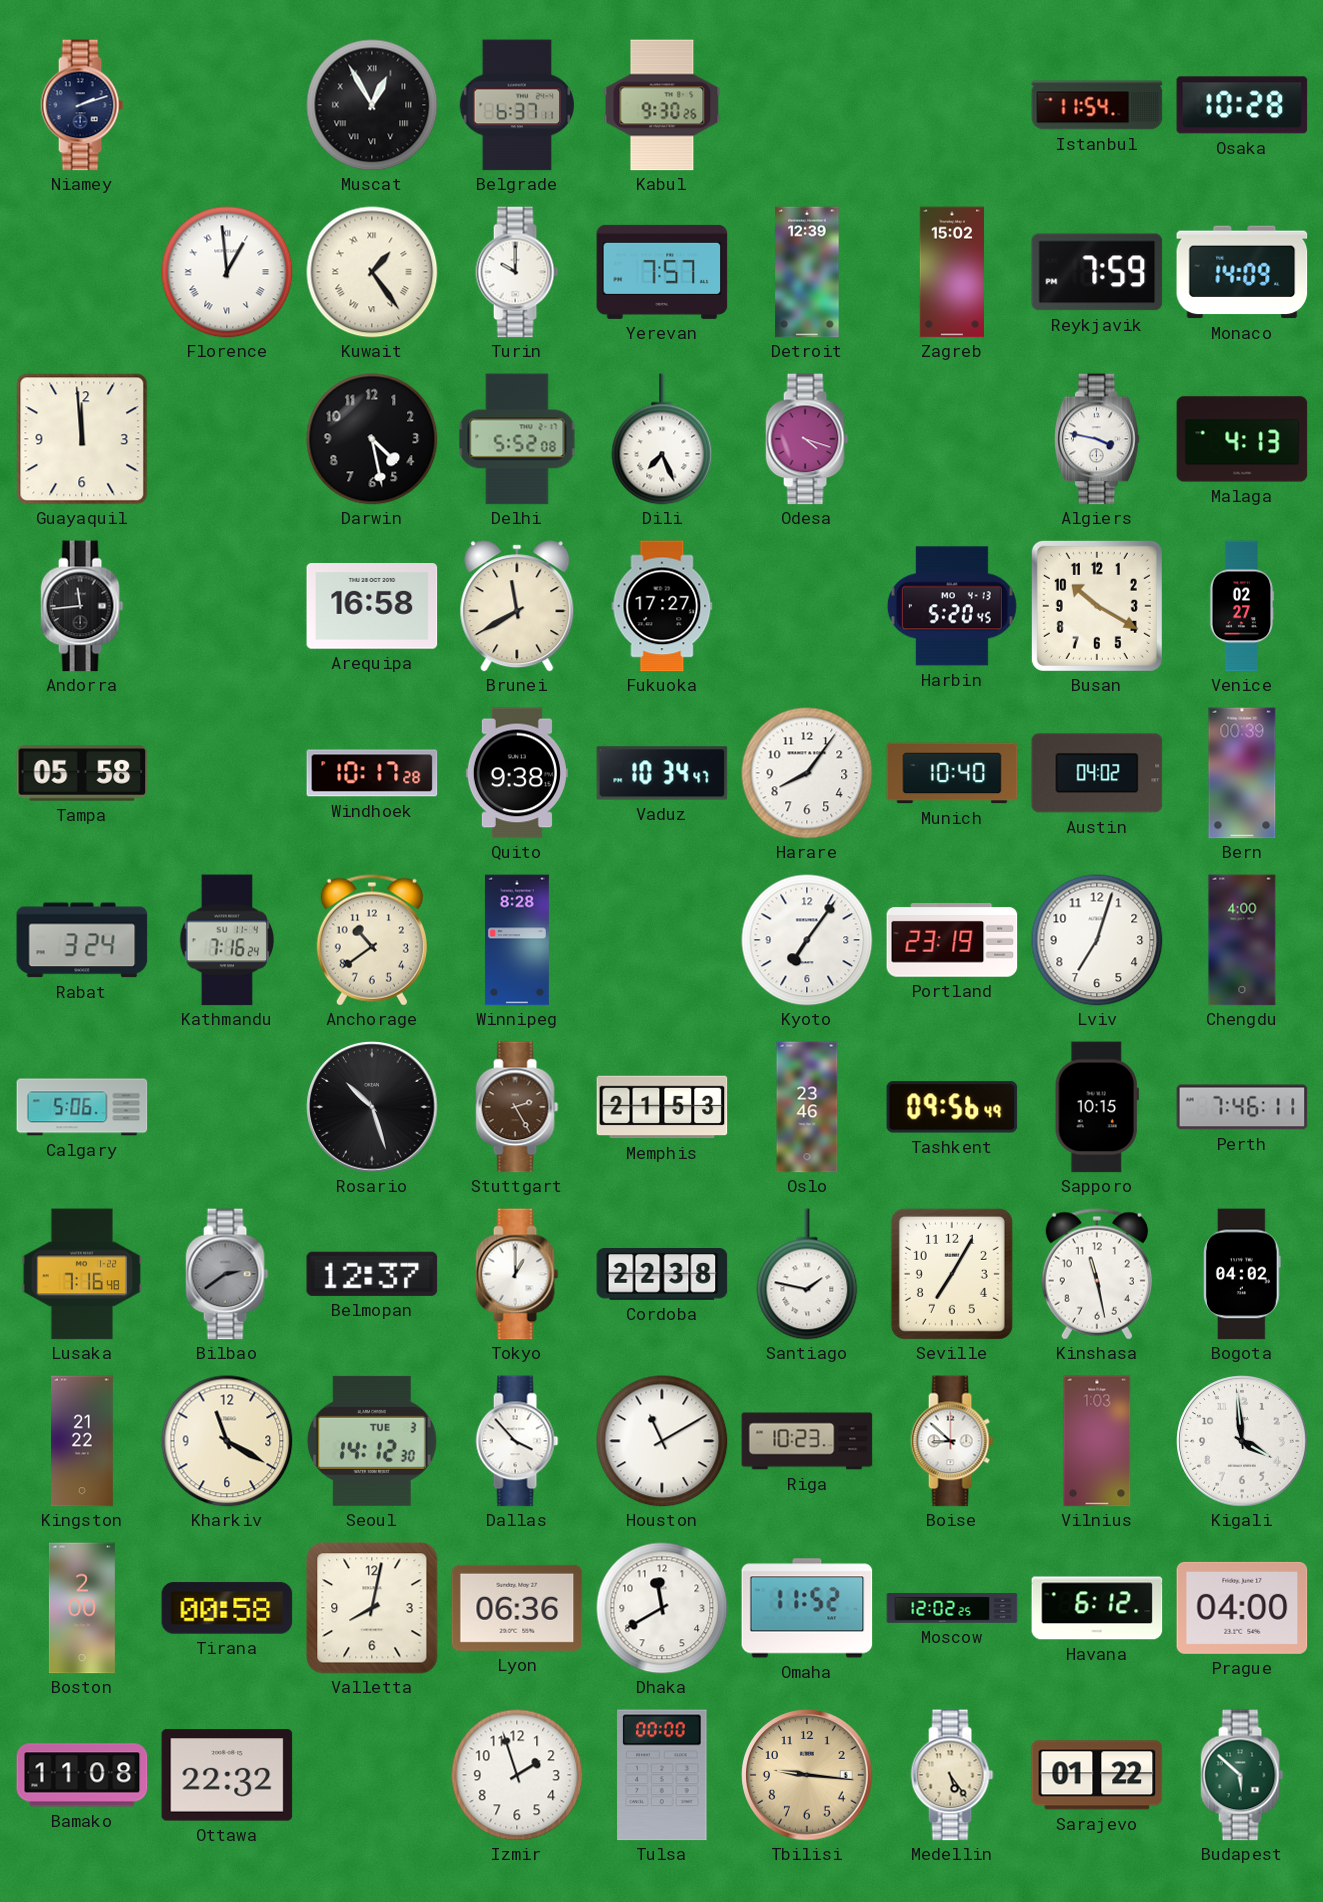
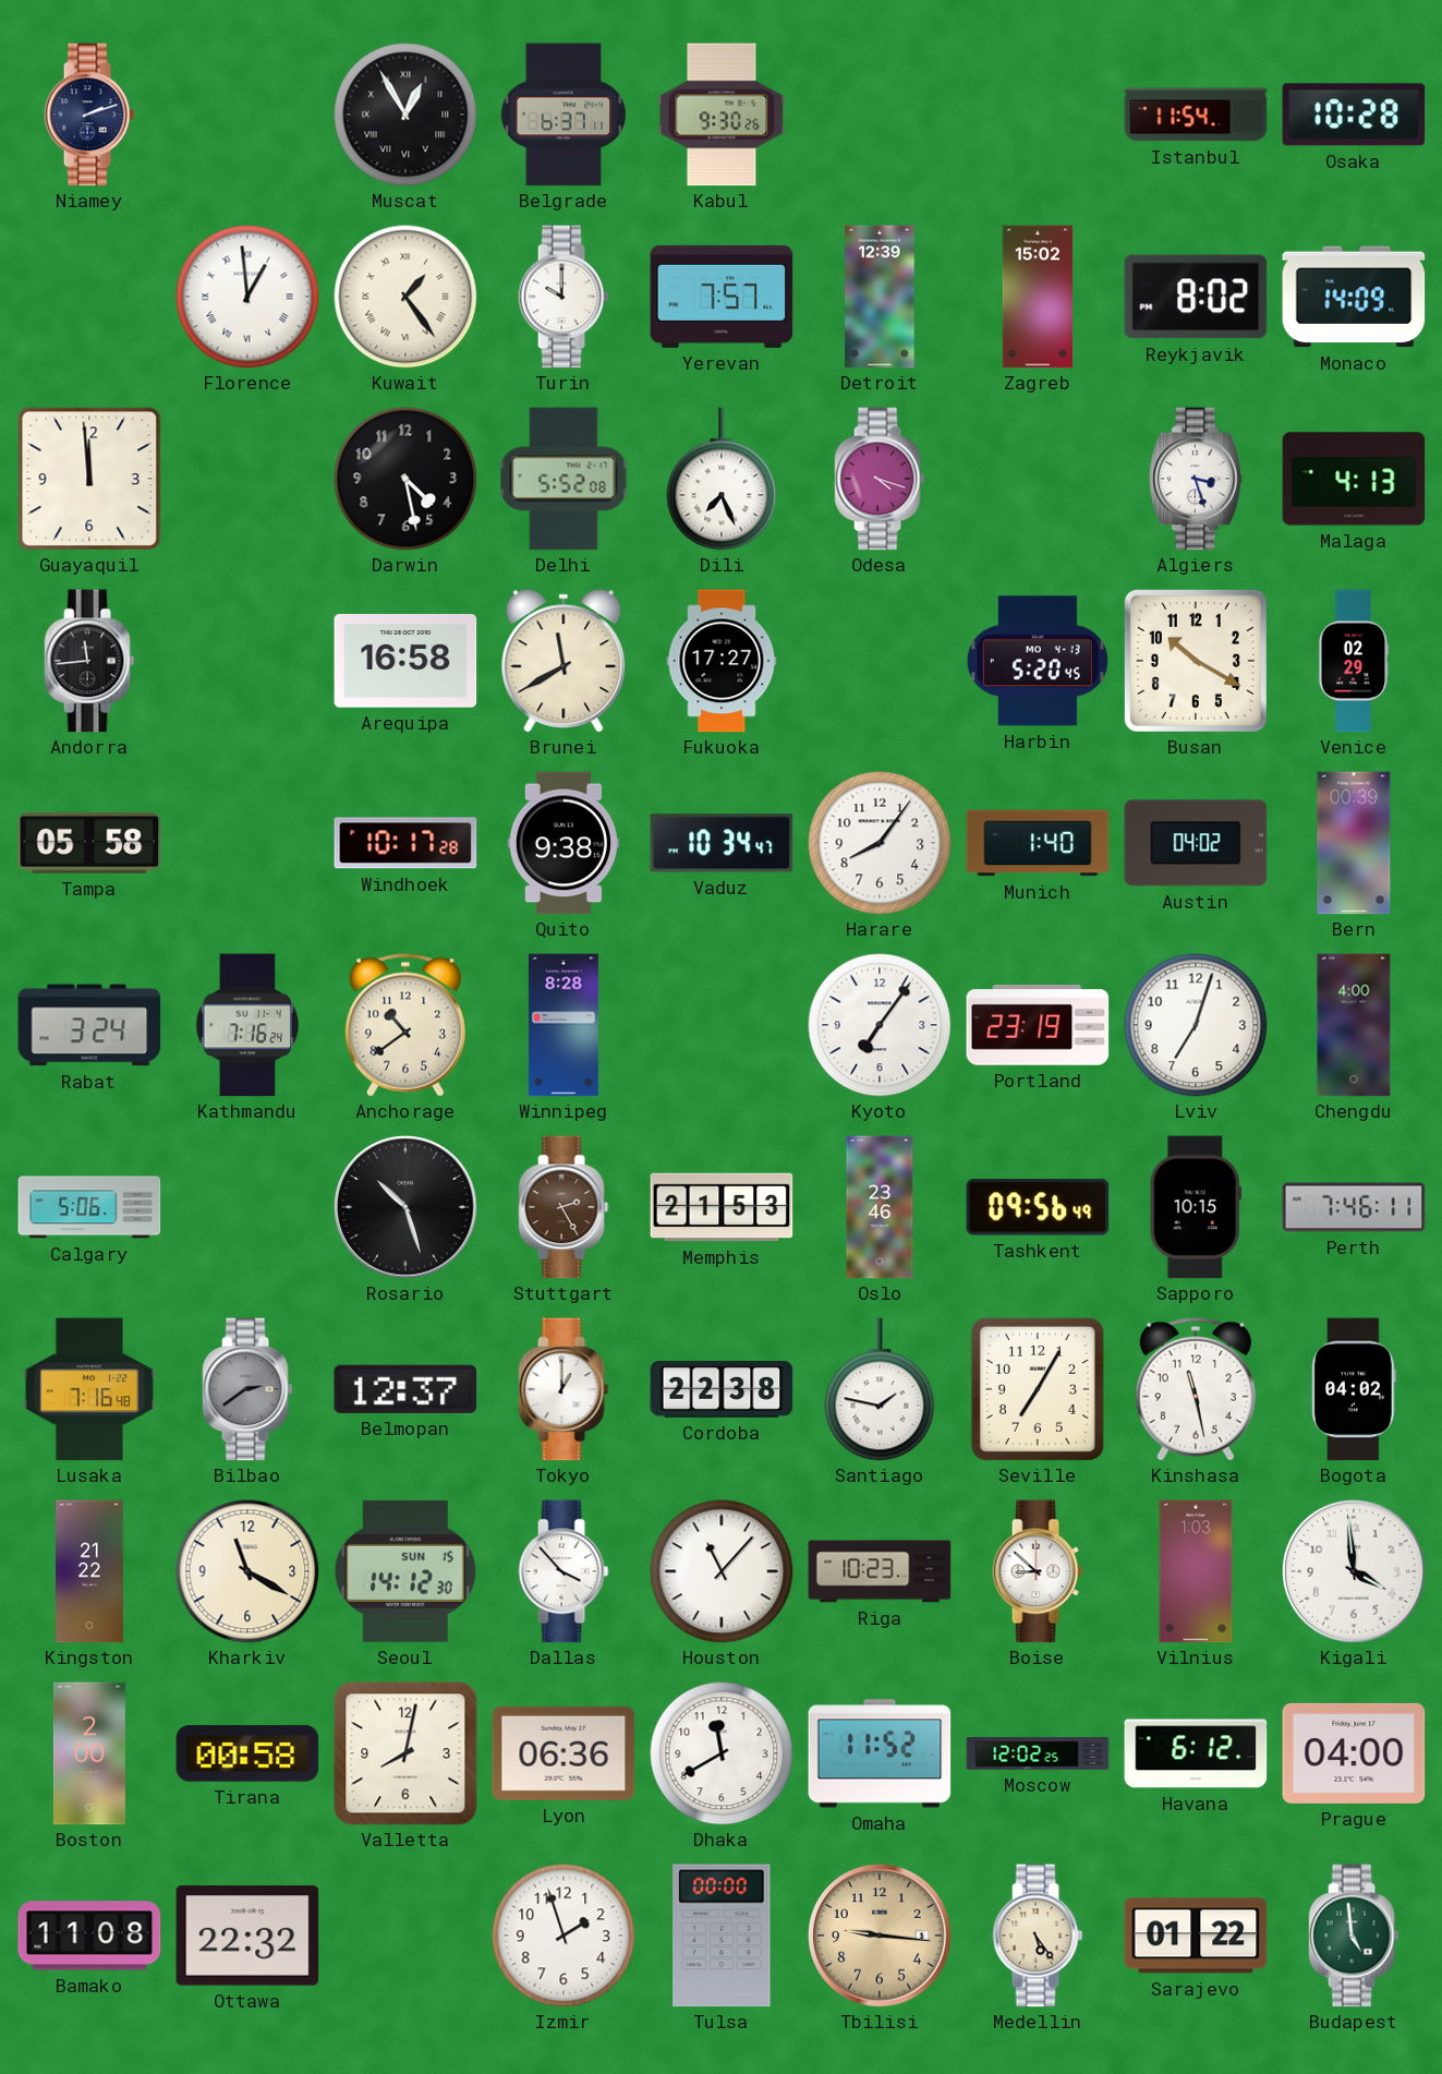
Reykjavik: 7:59 -> 8:02
Algiers: 3:47 -> 3:27
Venice: 02:27 -> 02:29
Munich: 10:40 -> 1:40
Seoul date: TUE 3 -> SUN 15
Houston: 11:10 -> 11:07
Budapest: 5:52 -> 4:59
